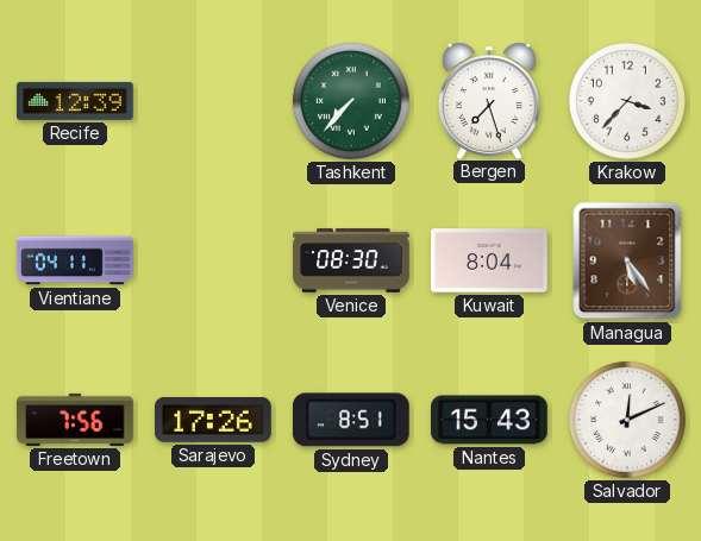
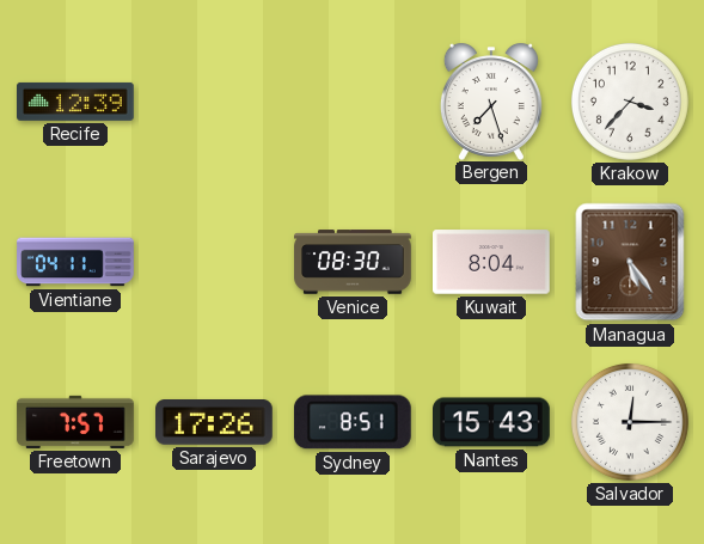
Tashkent: 7:37 -> none
Freetown: 7:56 -> 7:57
Salvador: 12:11 -> 12:15
